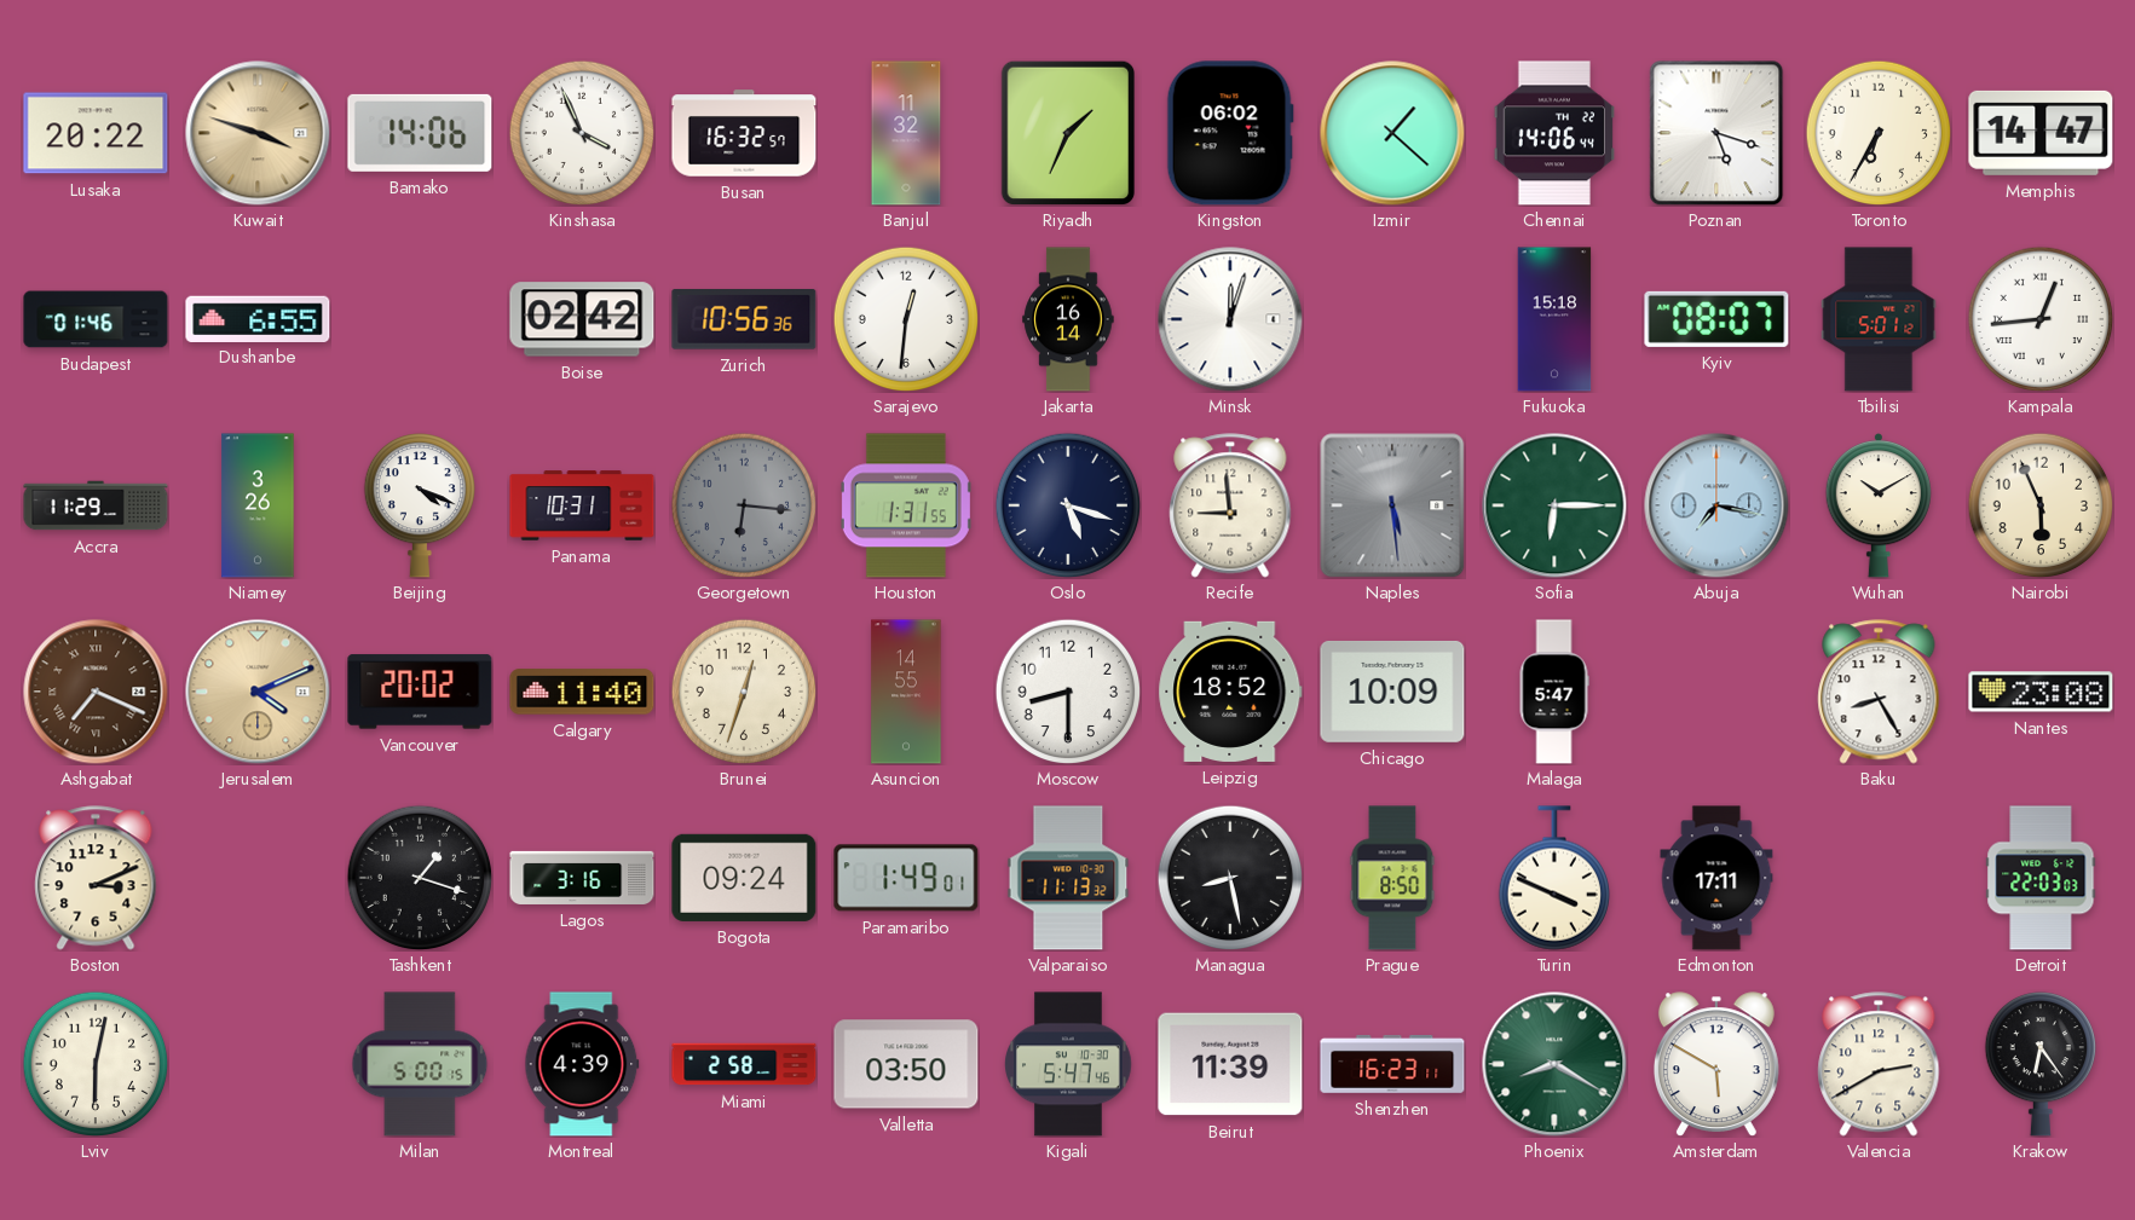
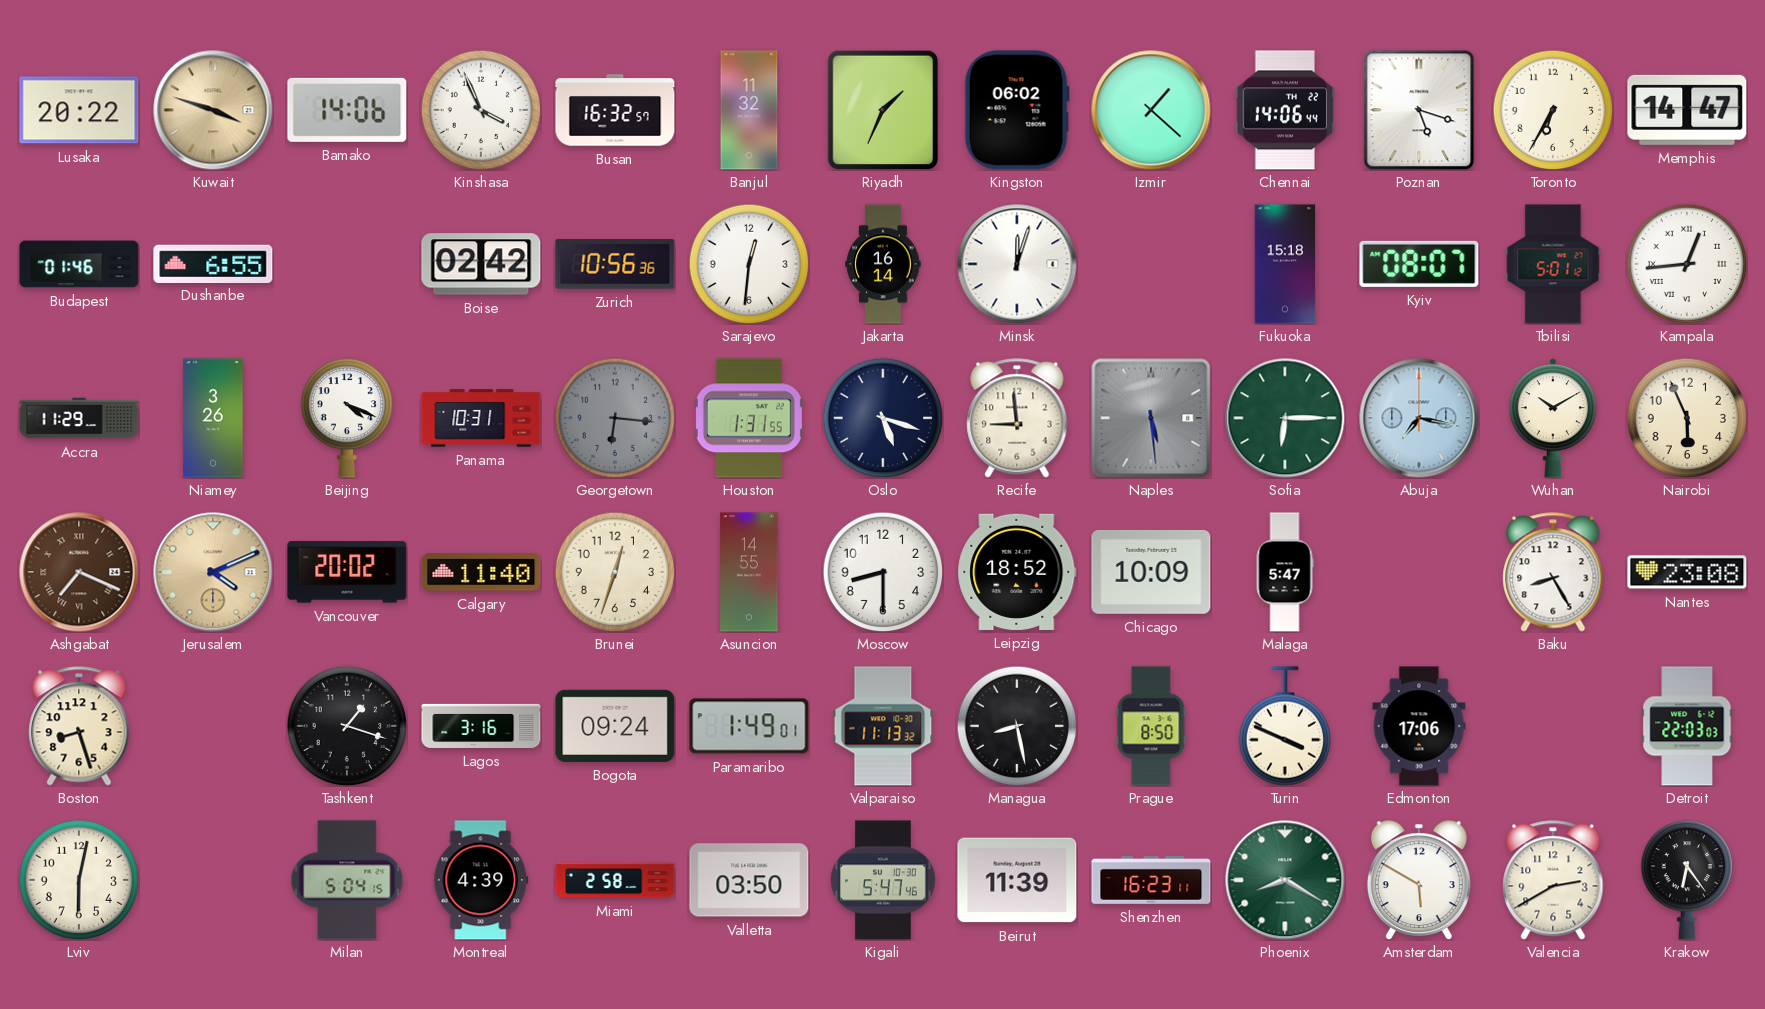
Boston: 3:11 -> 8:27
Edmonton: 17:11 -> 17:06
Milan: 5:00 -> 5:04
